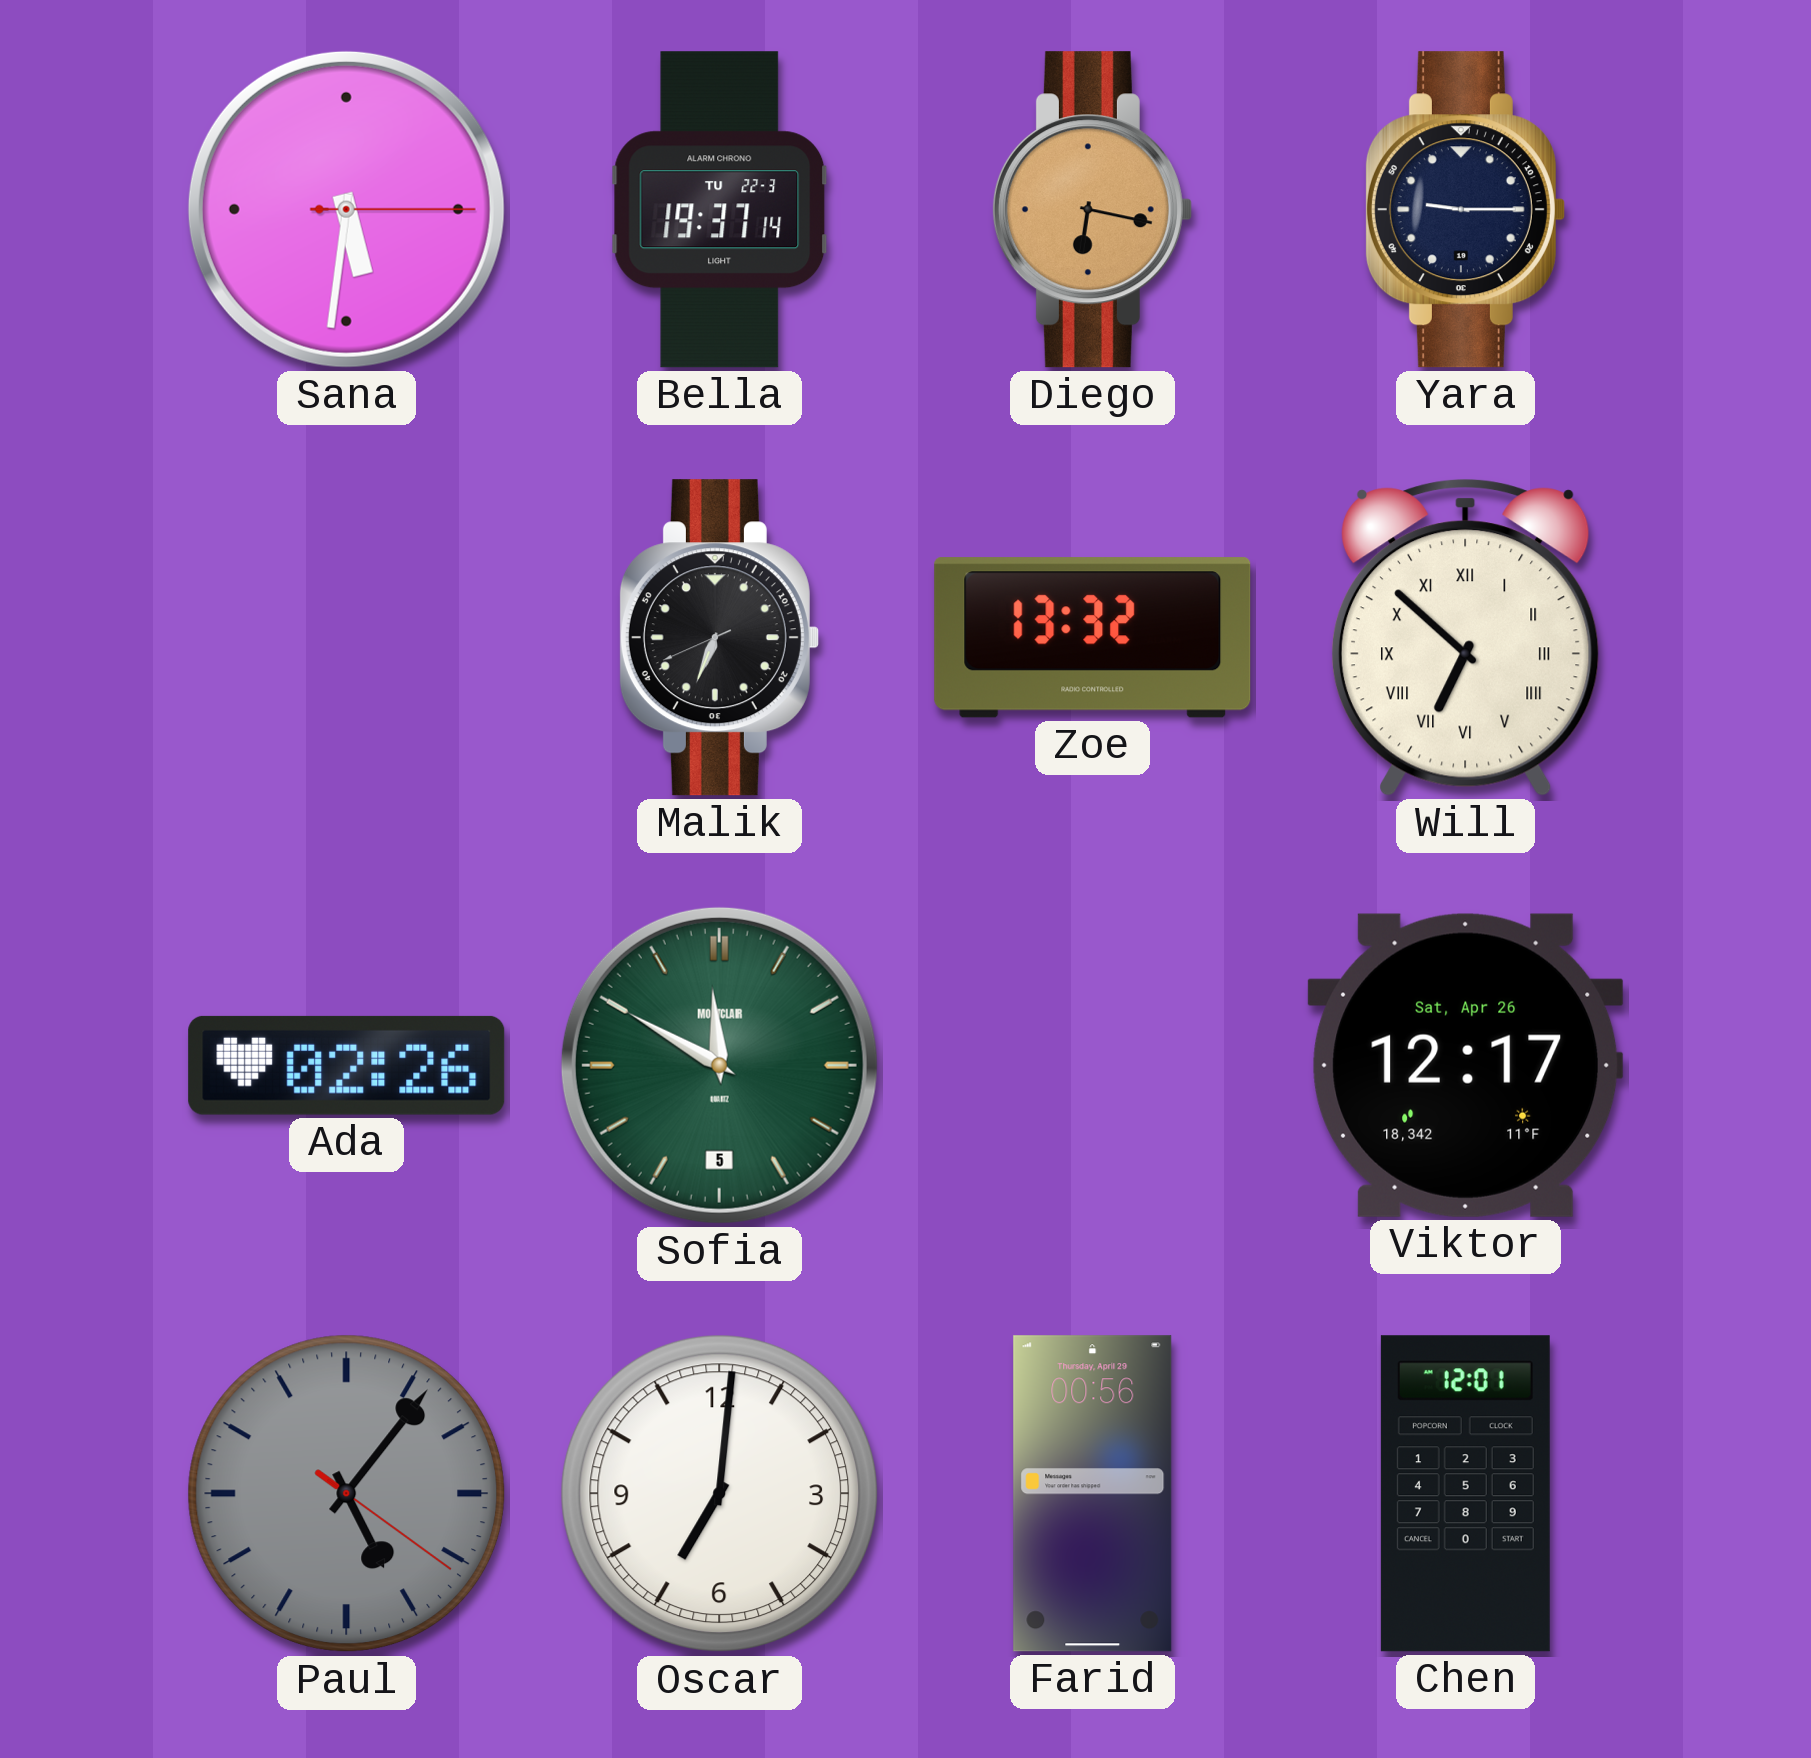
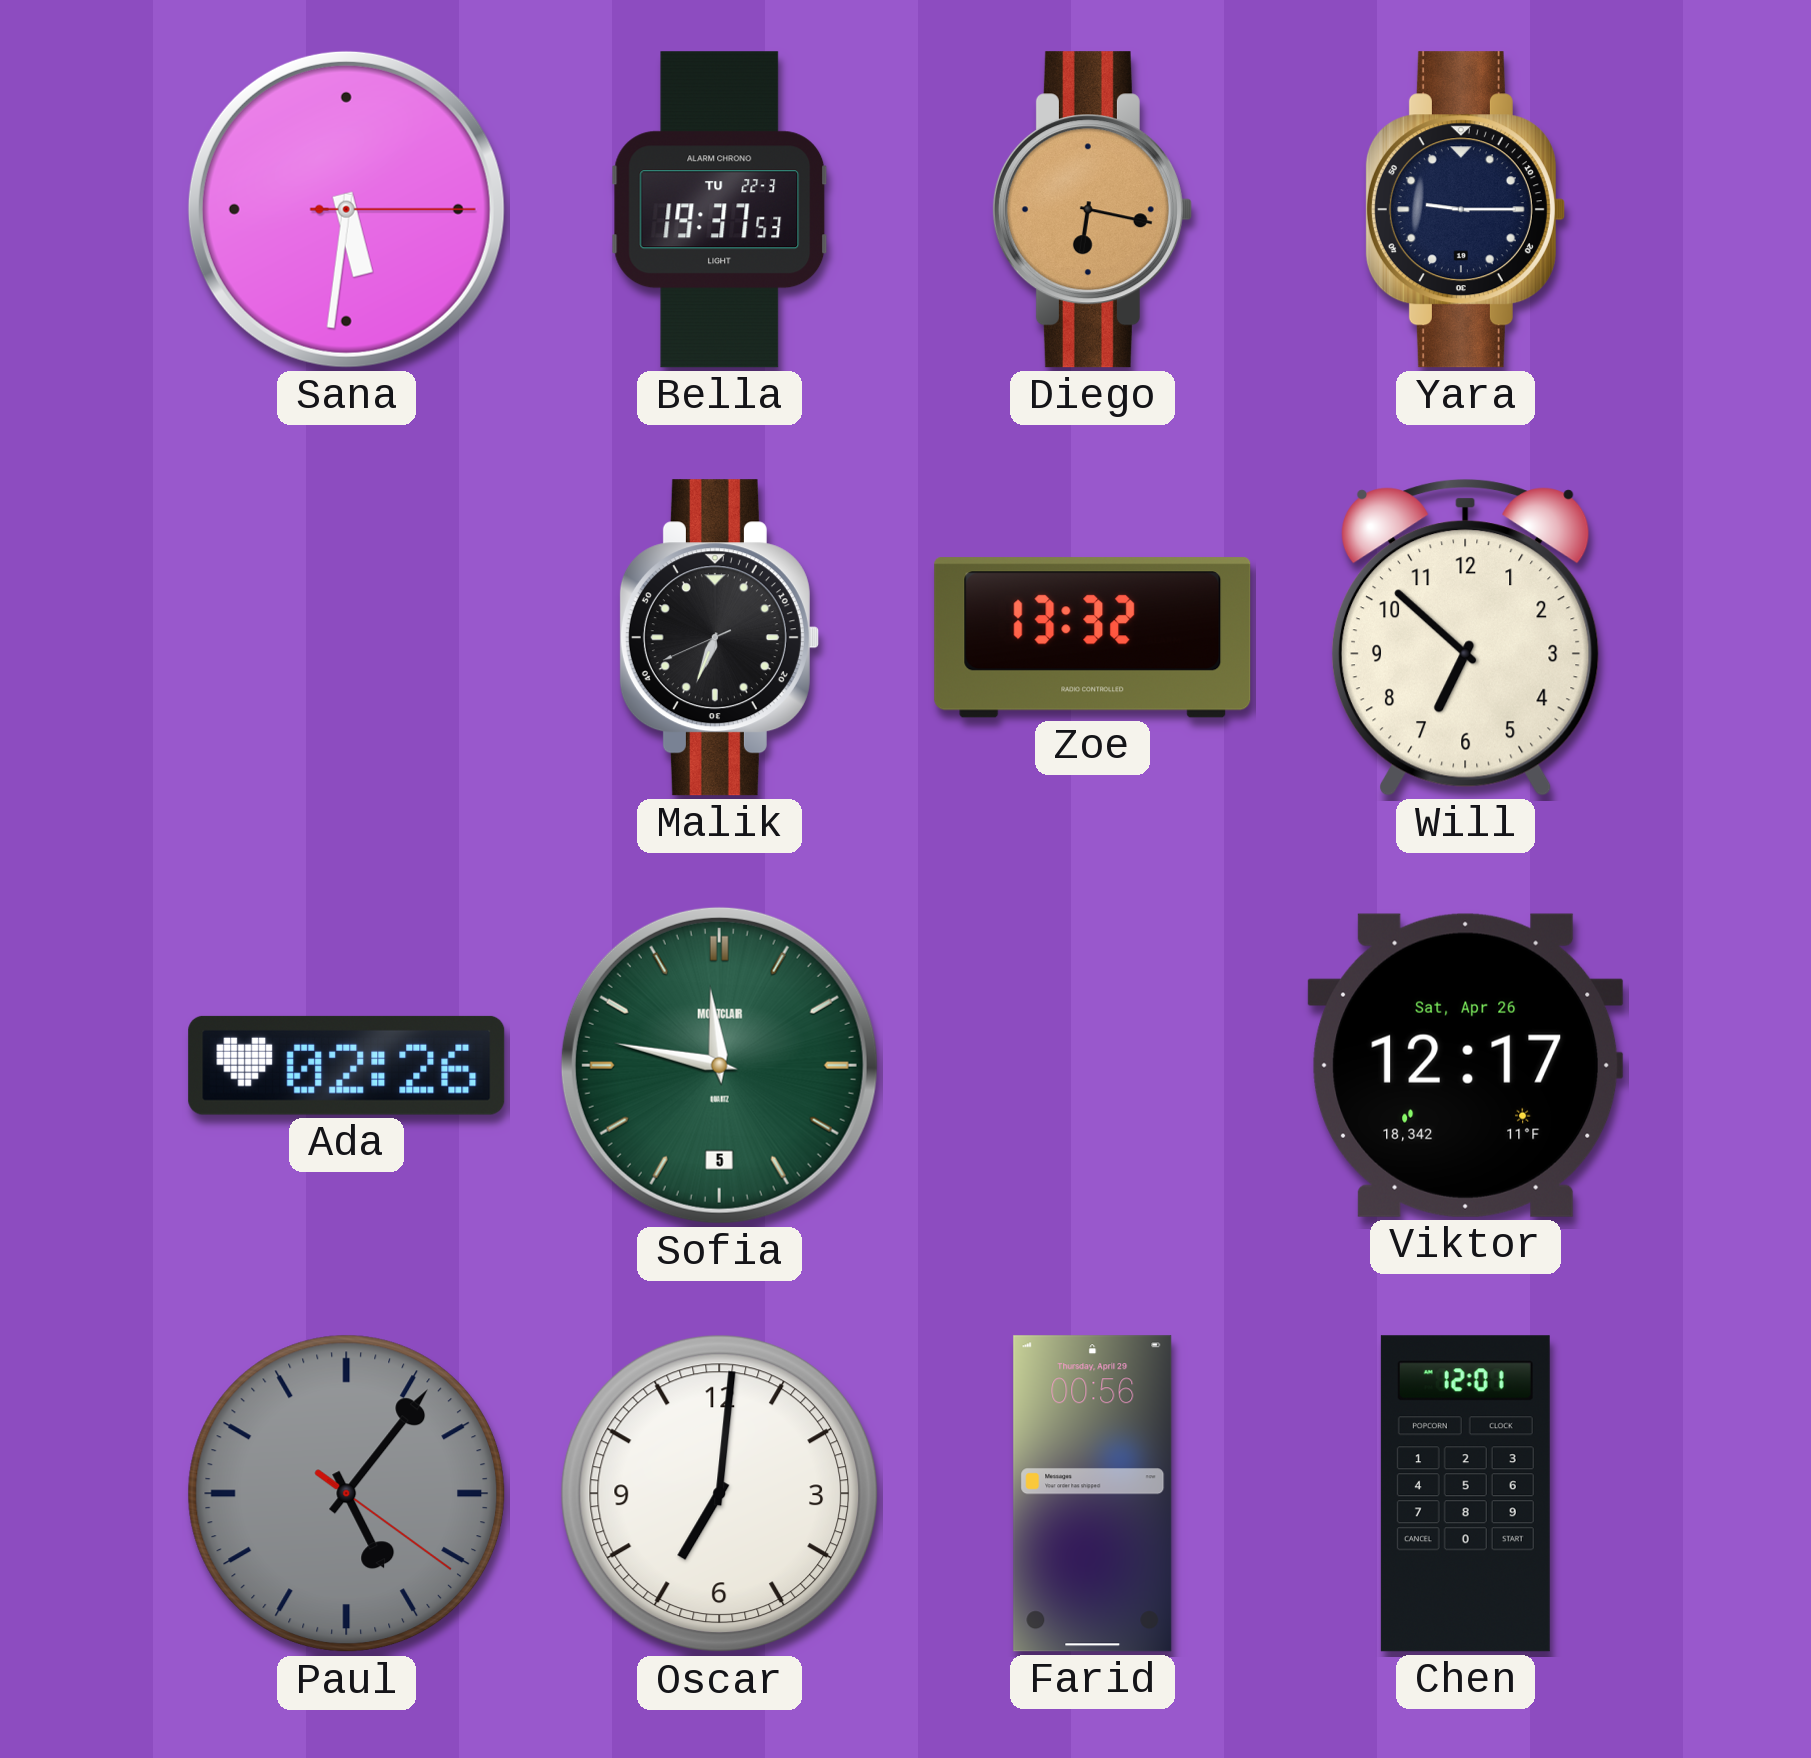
Bella: 19:37:14 -> 19:37:53
Will numerals: Roman -> Arabic
Sofia: 11:50 -> 11:47
